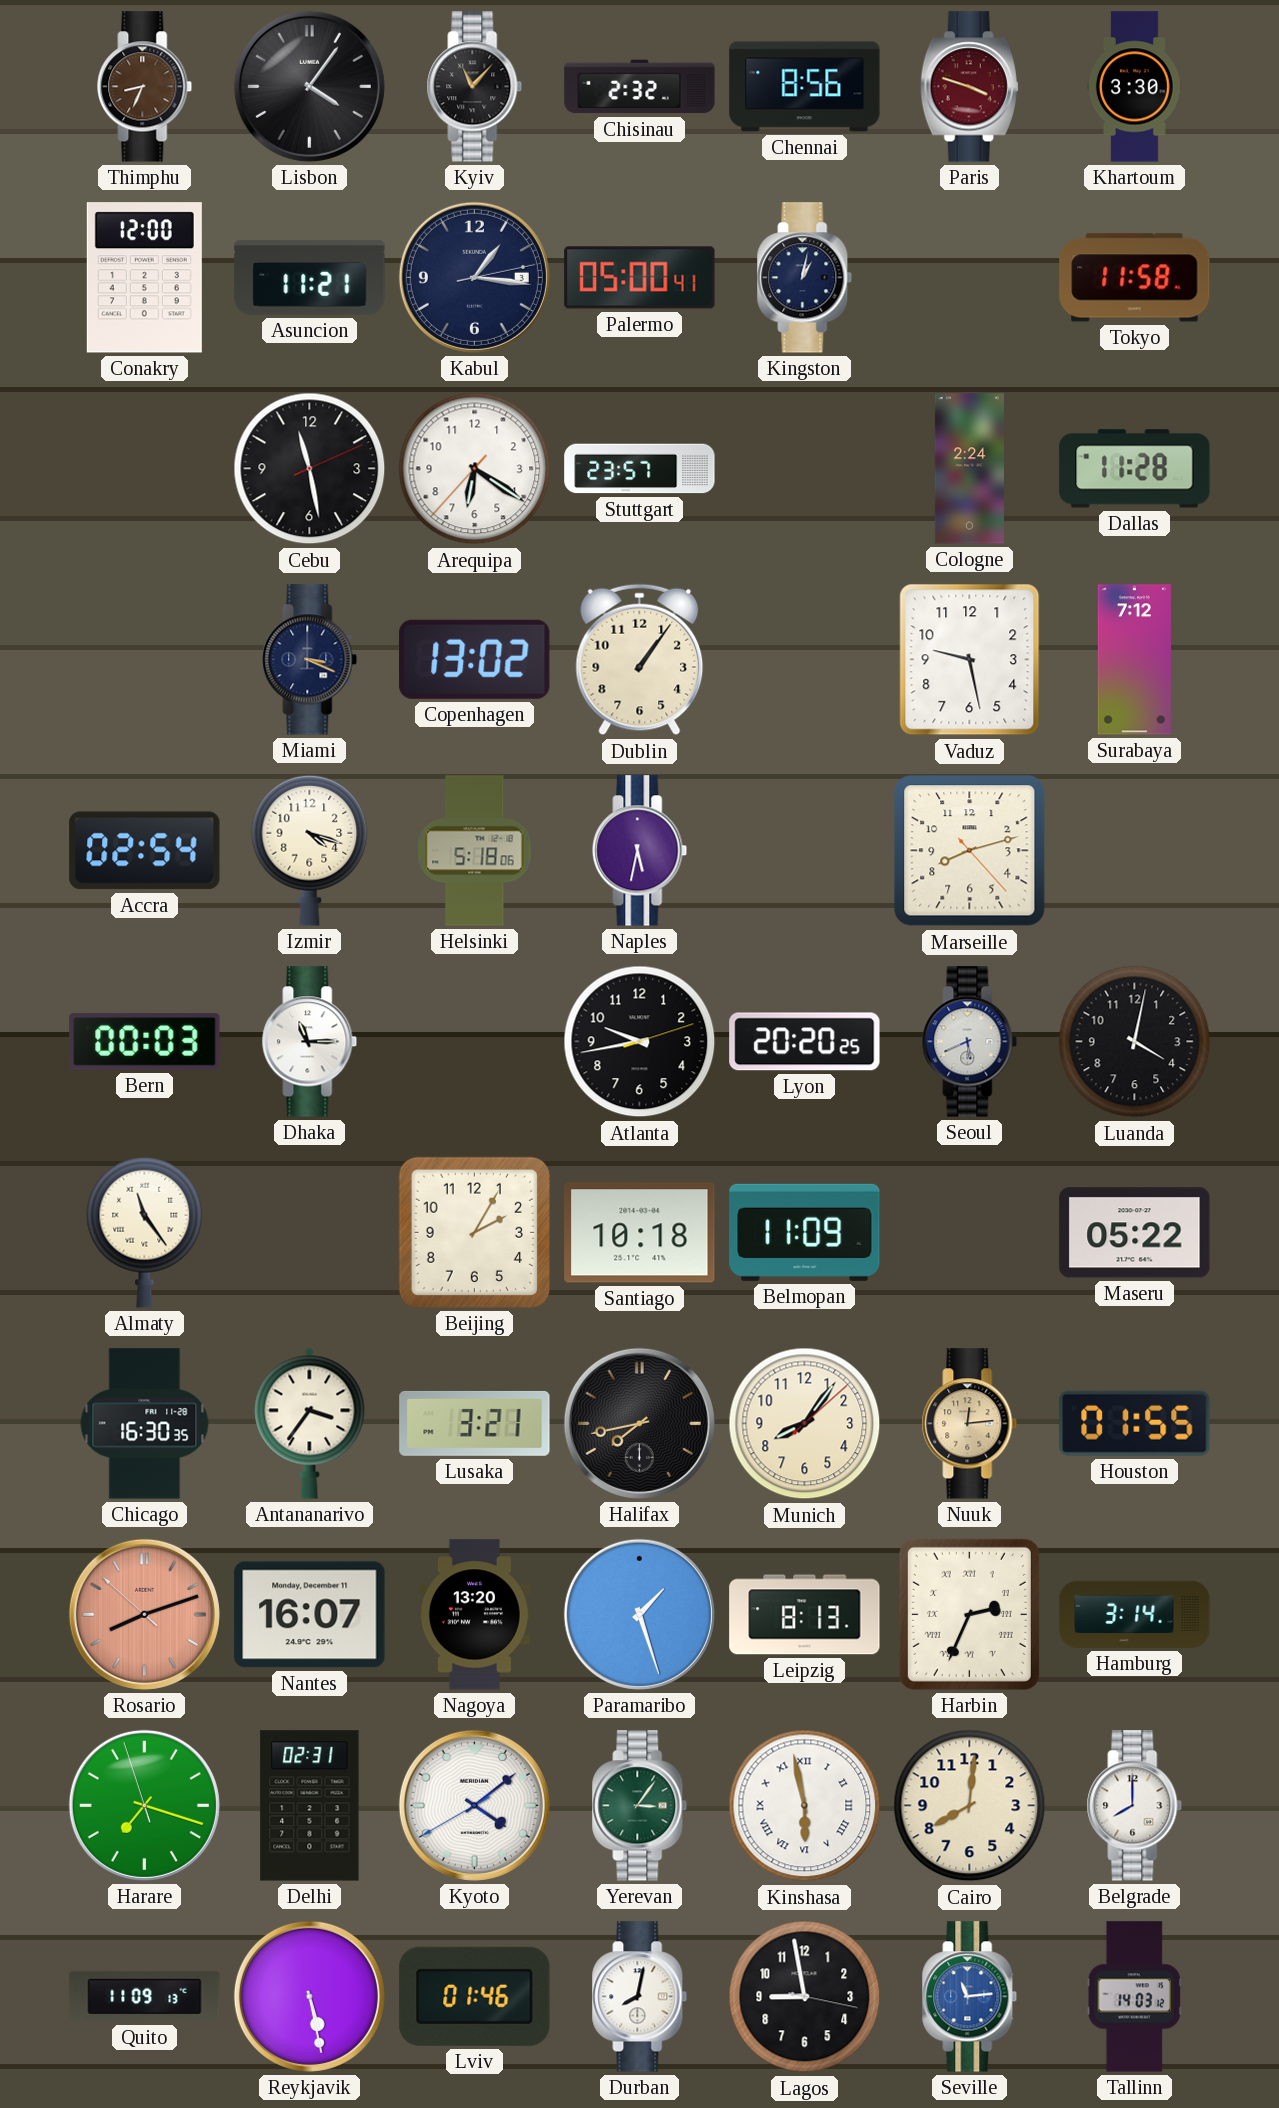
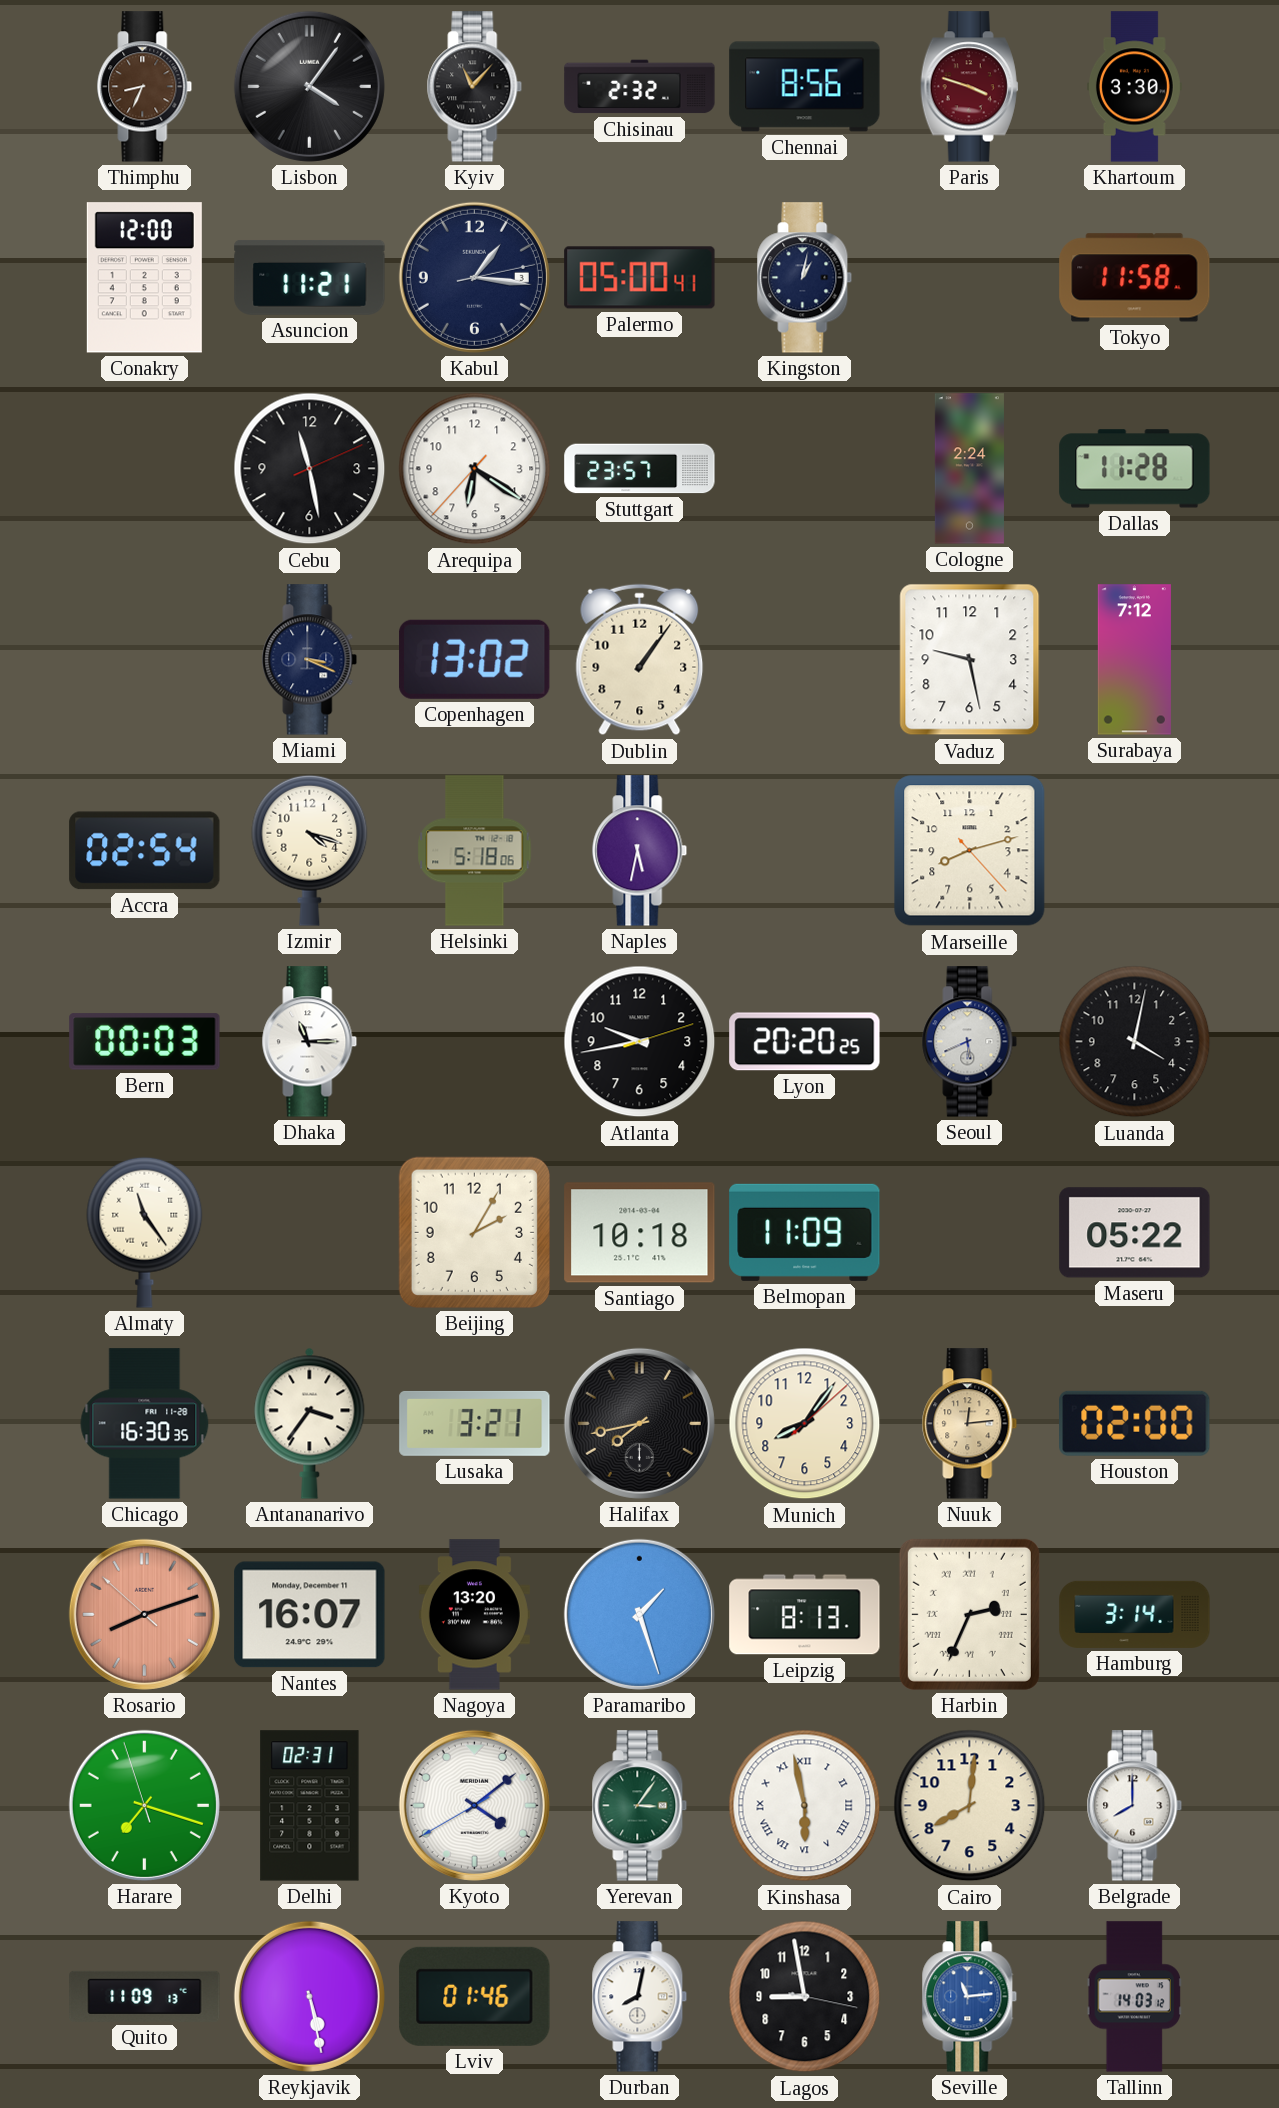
Houston: 01:55 -> 02:00
